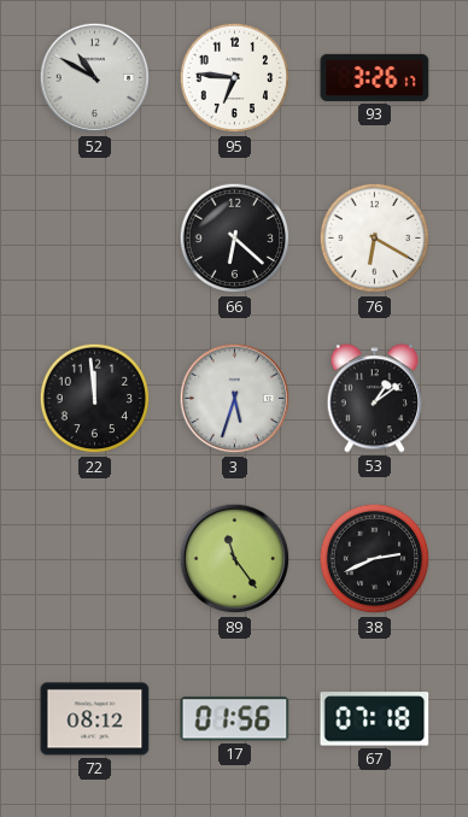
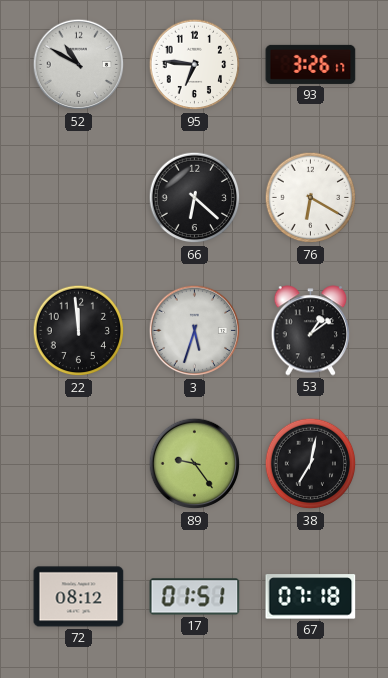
89: 11:24 -> 9:24
38: 2:41 -> 7:02
17: 01:56 -> 01:51
